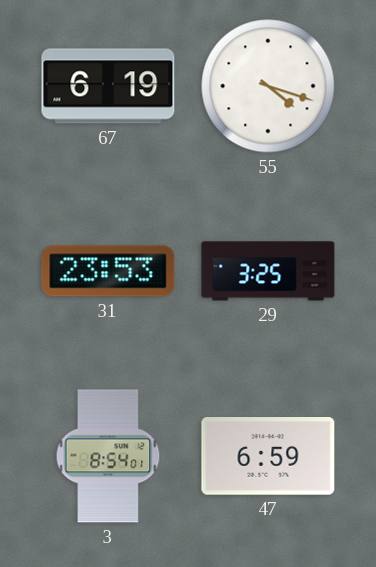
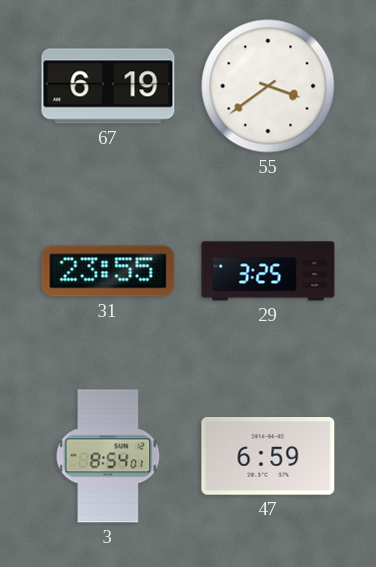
55: 4:18 -> 3:39
31: 23:53 -> 23:55
